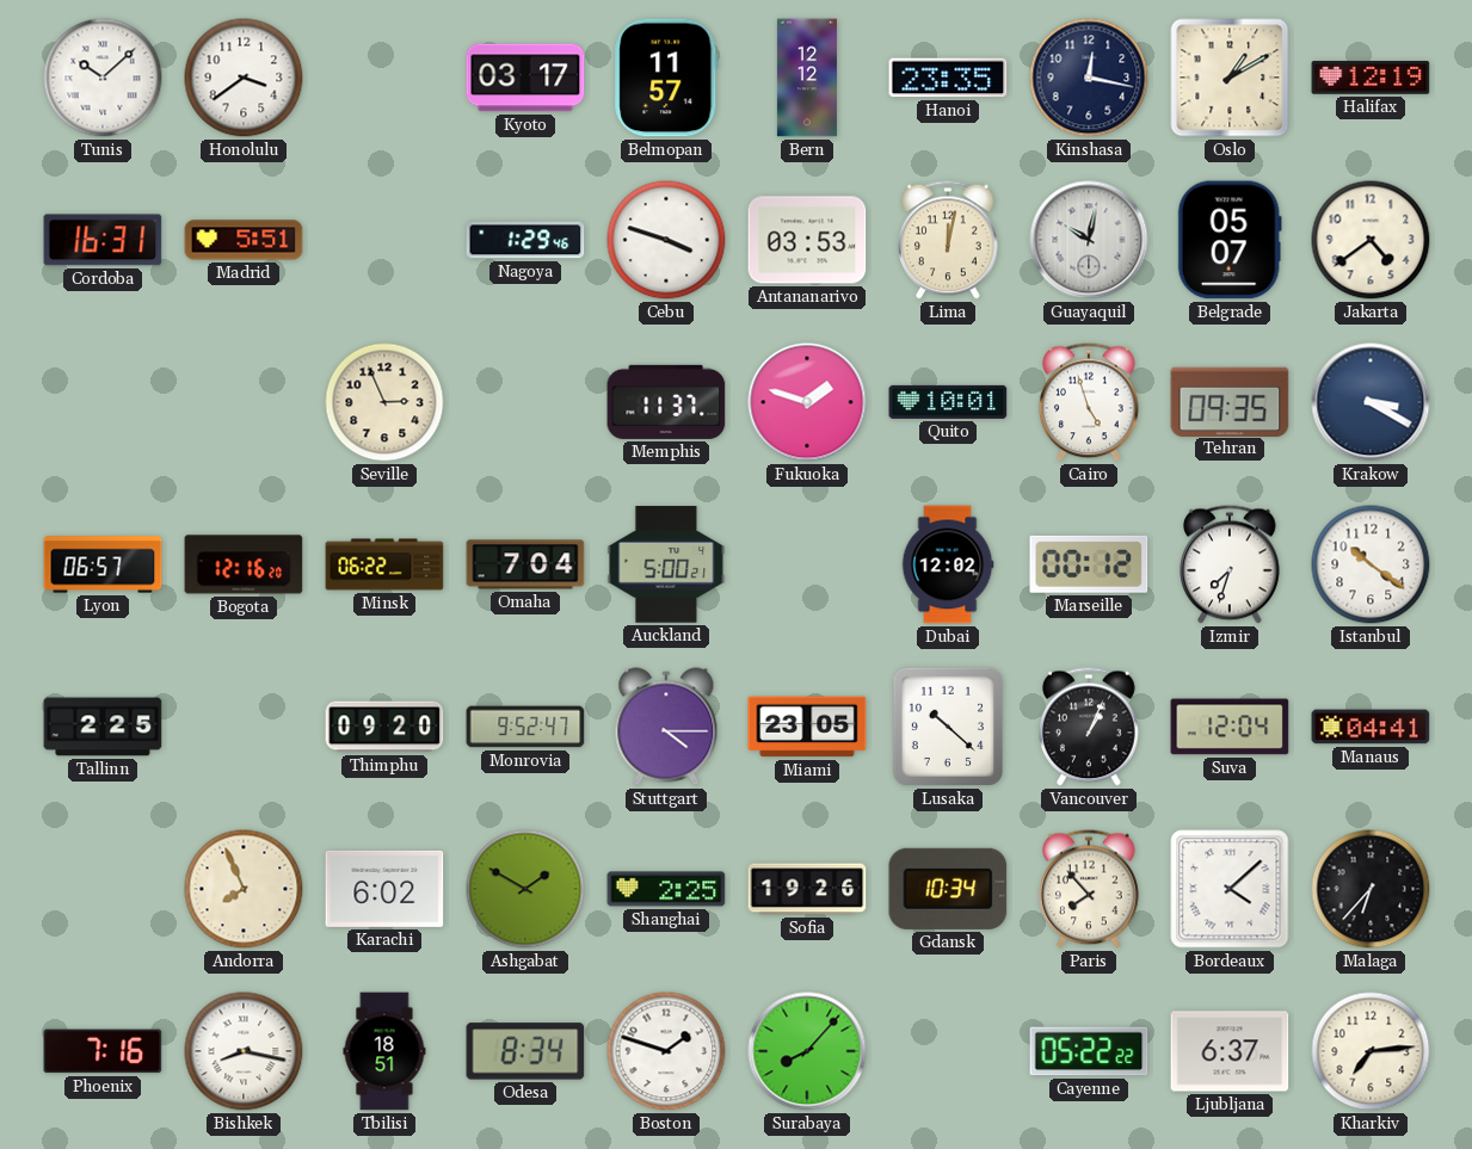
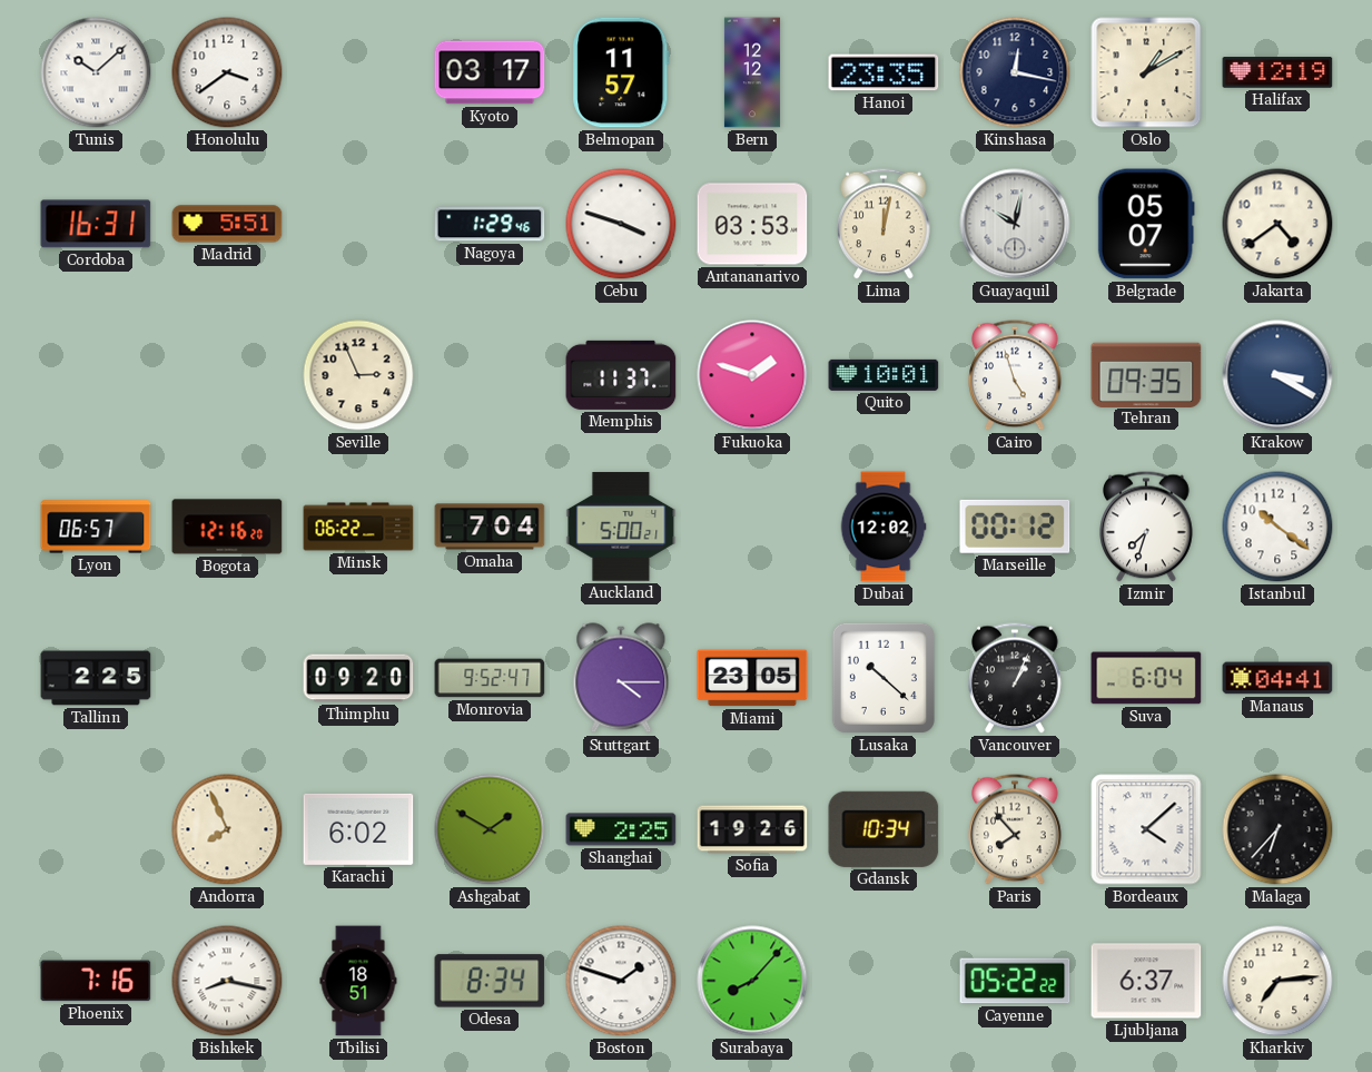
Suva: 12:04 -> 6:04
